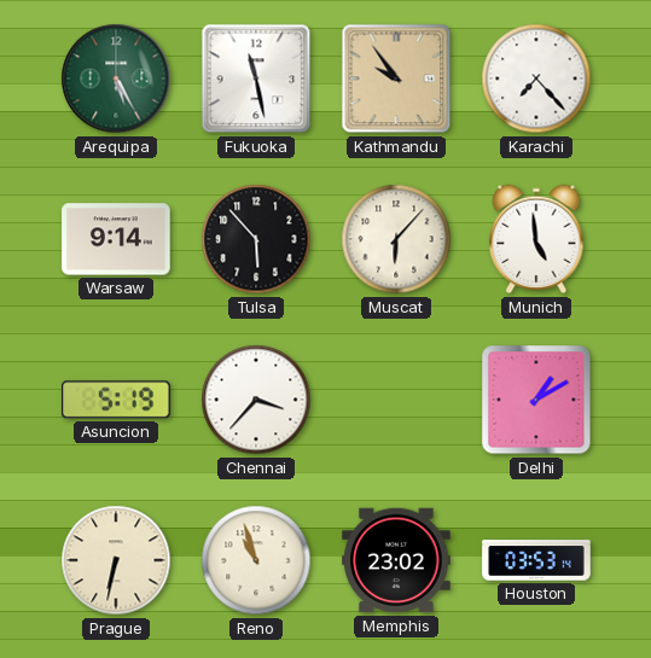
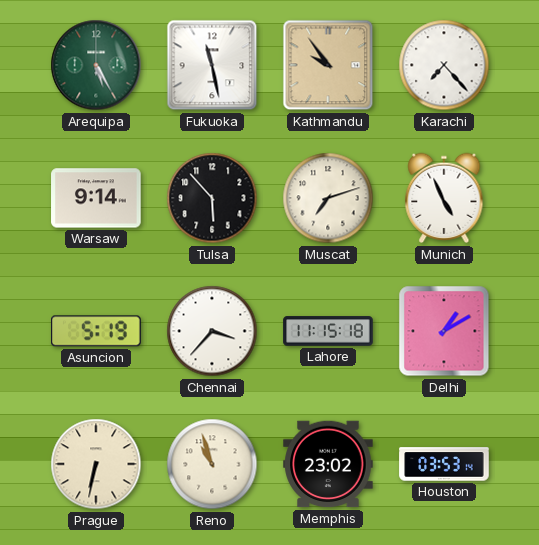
Muscat: 6:07 -> 7:12
Munich: 4:59 -> 4:56
Lahore: none -> 11:15
